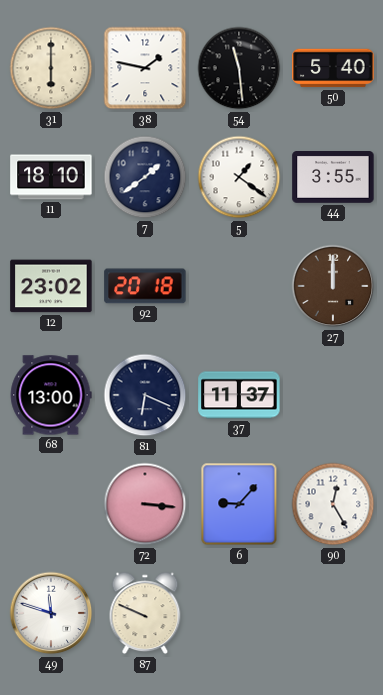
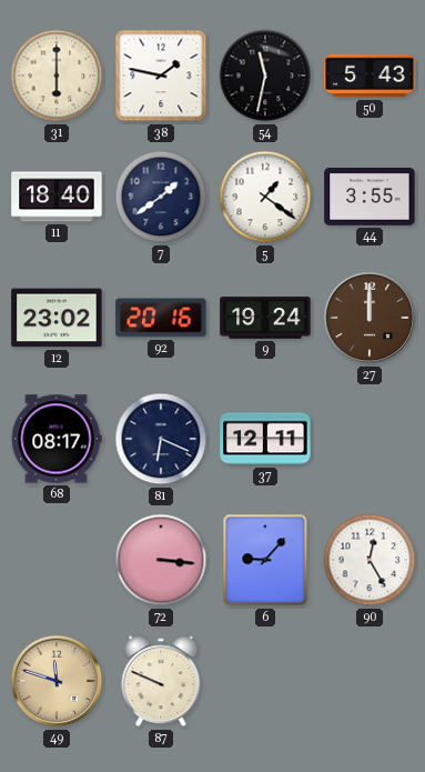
54: 11:29 -> 11:32
50: 5:40 -> 5:43
11: 18:10 -> 18:40
92: 20:18 -> 20:16
9: none -> 19:24
68: 13:00 -> 08:17
37: 11:37 -> 12:11
49 dial: white -> champagne
